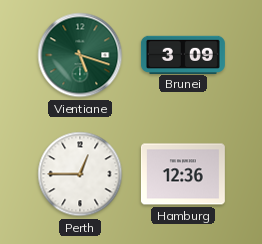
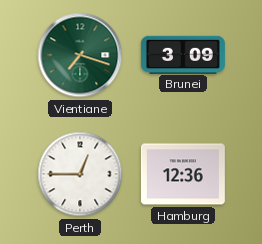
Vientiane: 5:18 -> 7:18
